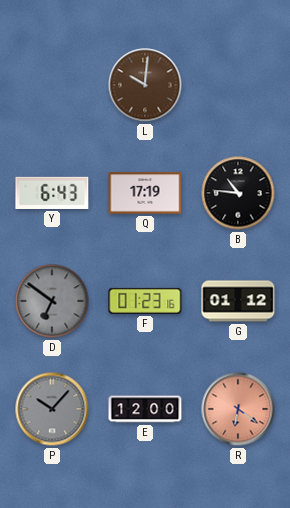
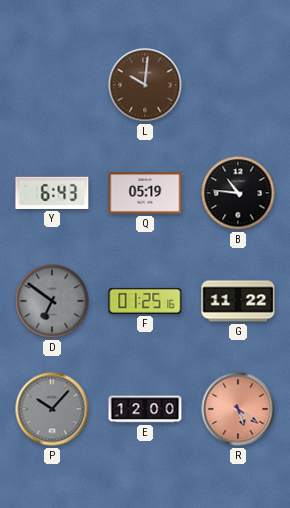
Q: 17:19 -> 05:19
F: 01:23 -> 01:25
G: 01:12 -> 11:22
R: 6:21 -> 5:21
